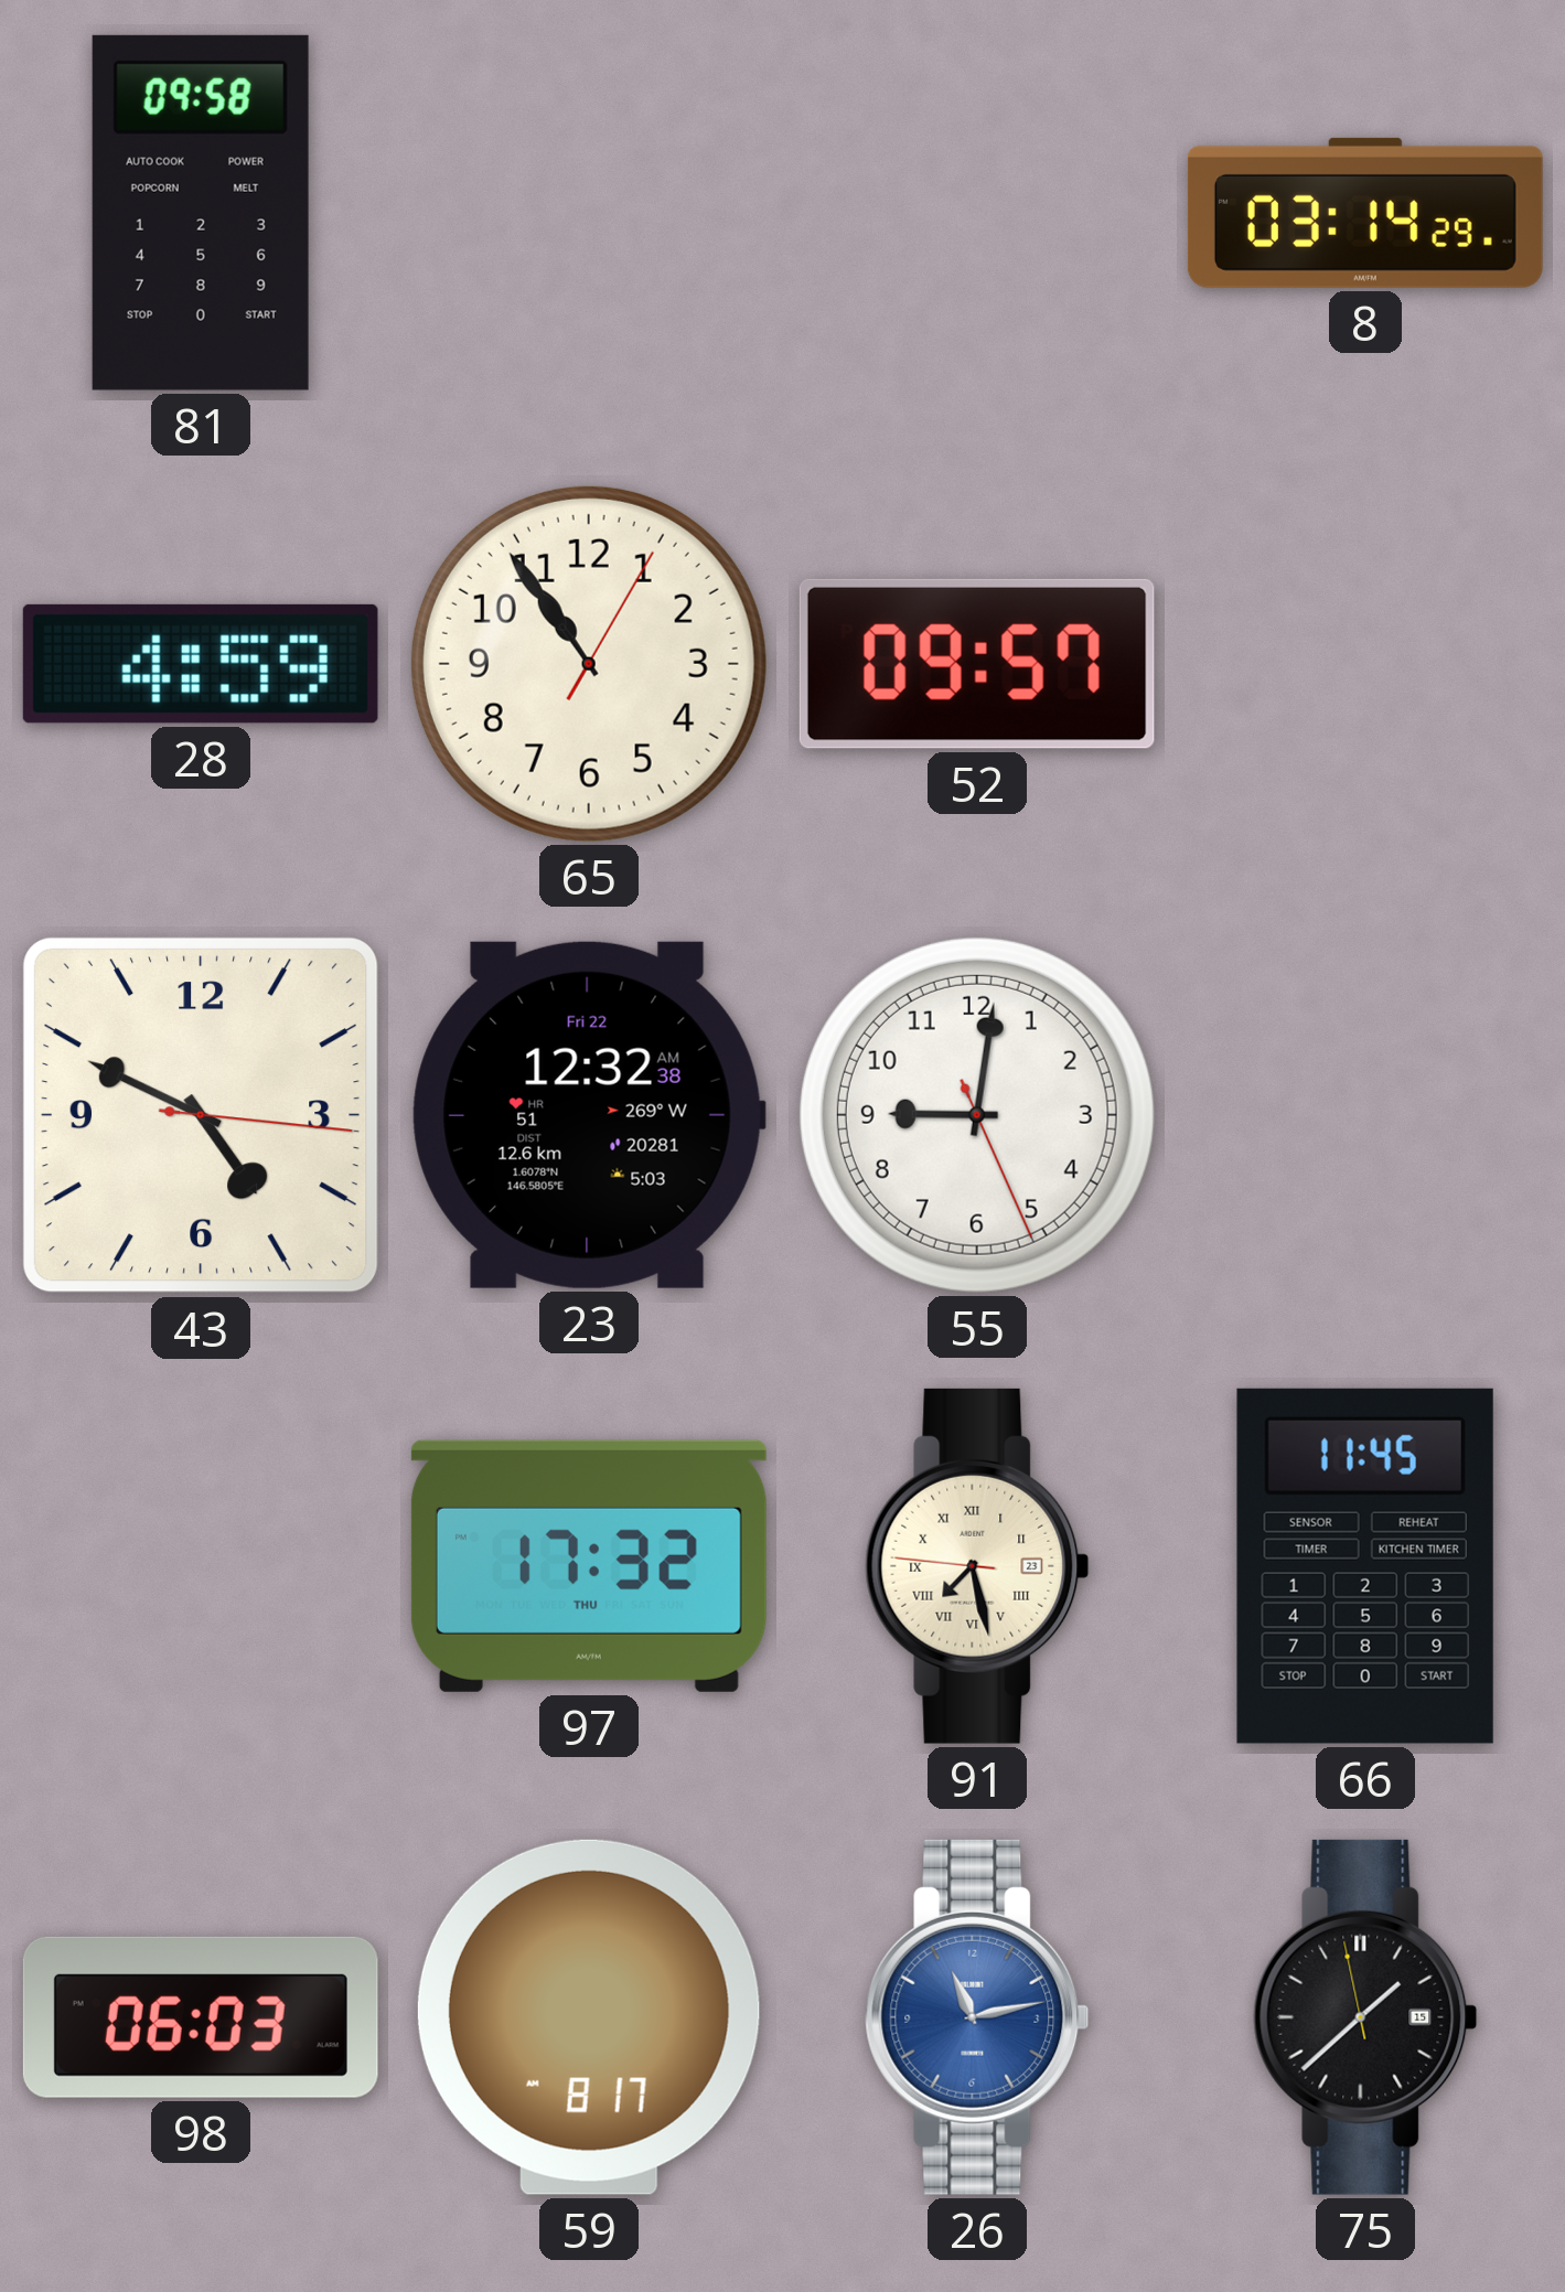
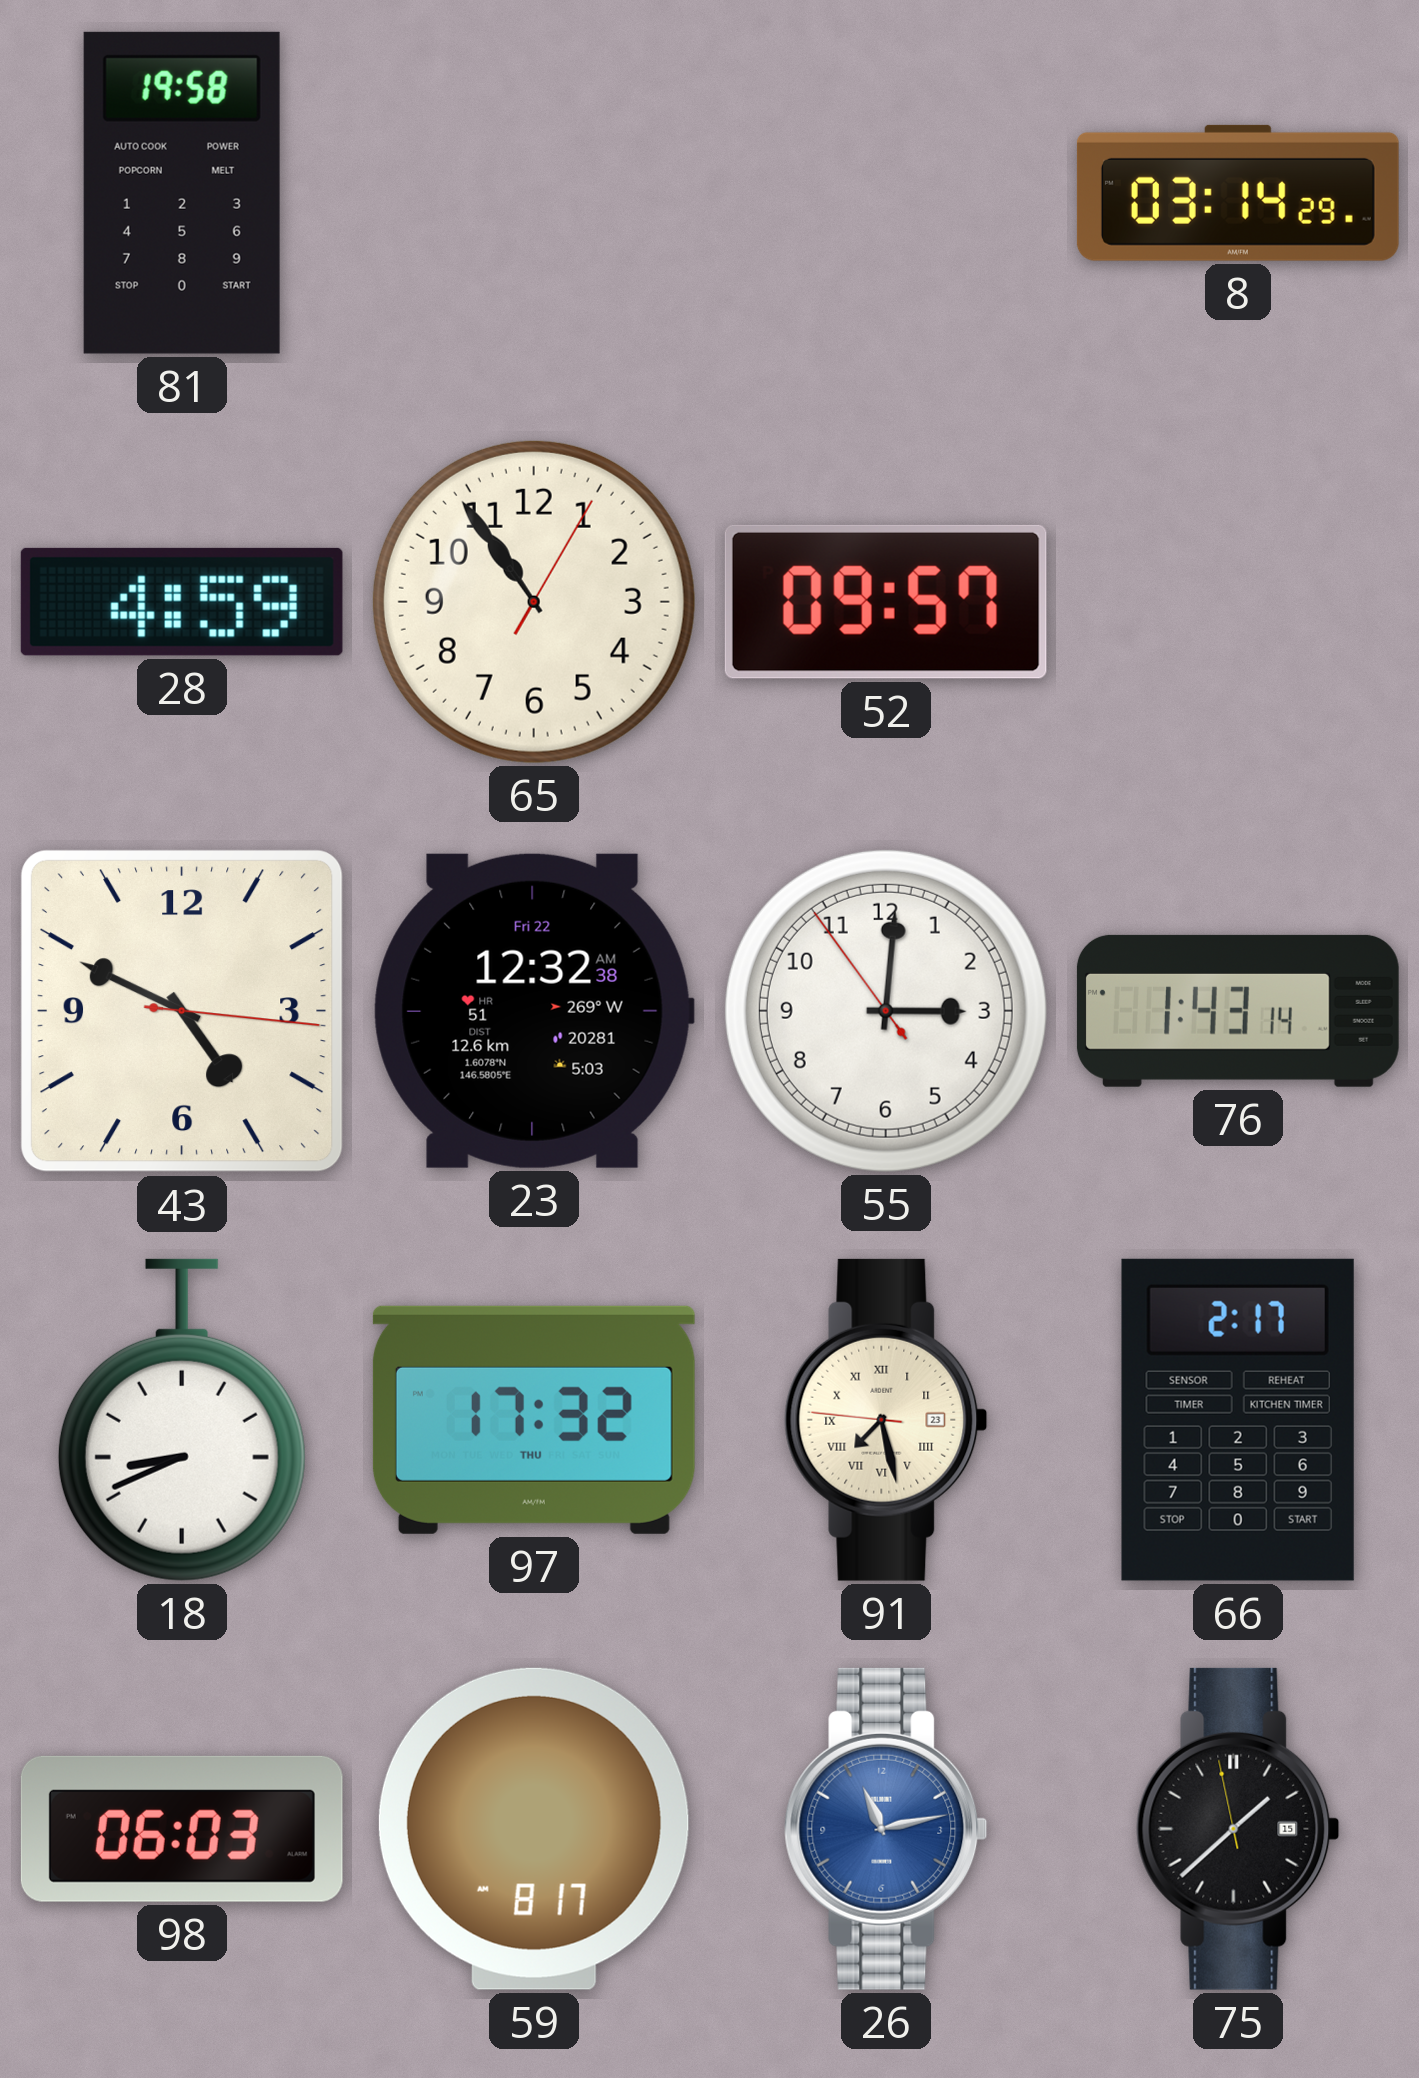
81: 09:58 -> 19:58
55: 9:01 -> 3:00
76: none -> 1:43
18: none -> 8:41
66: 11:45 -> 2:17
